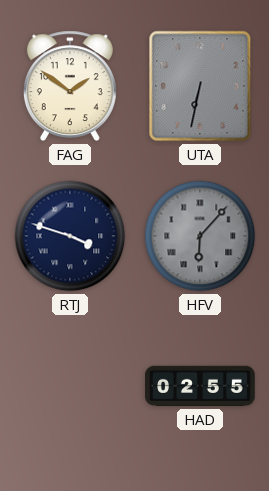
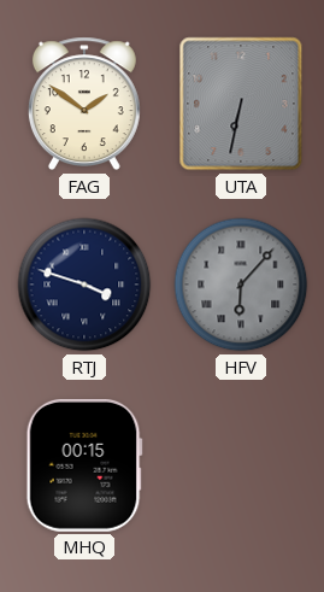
MHQ: none -> 00:15
HAD: 02:55 -> none
